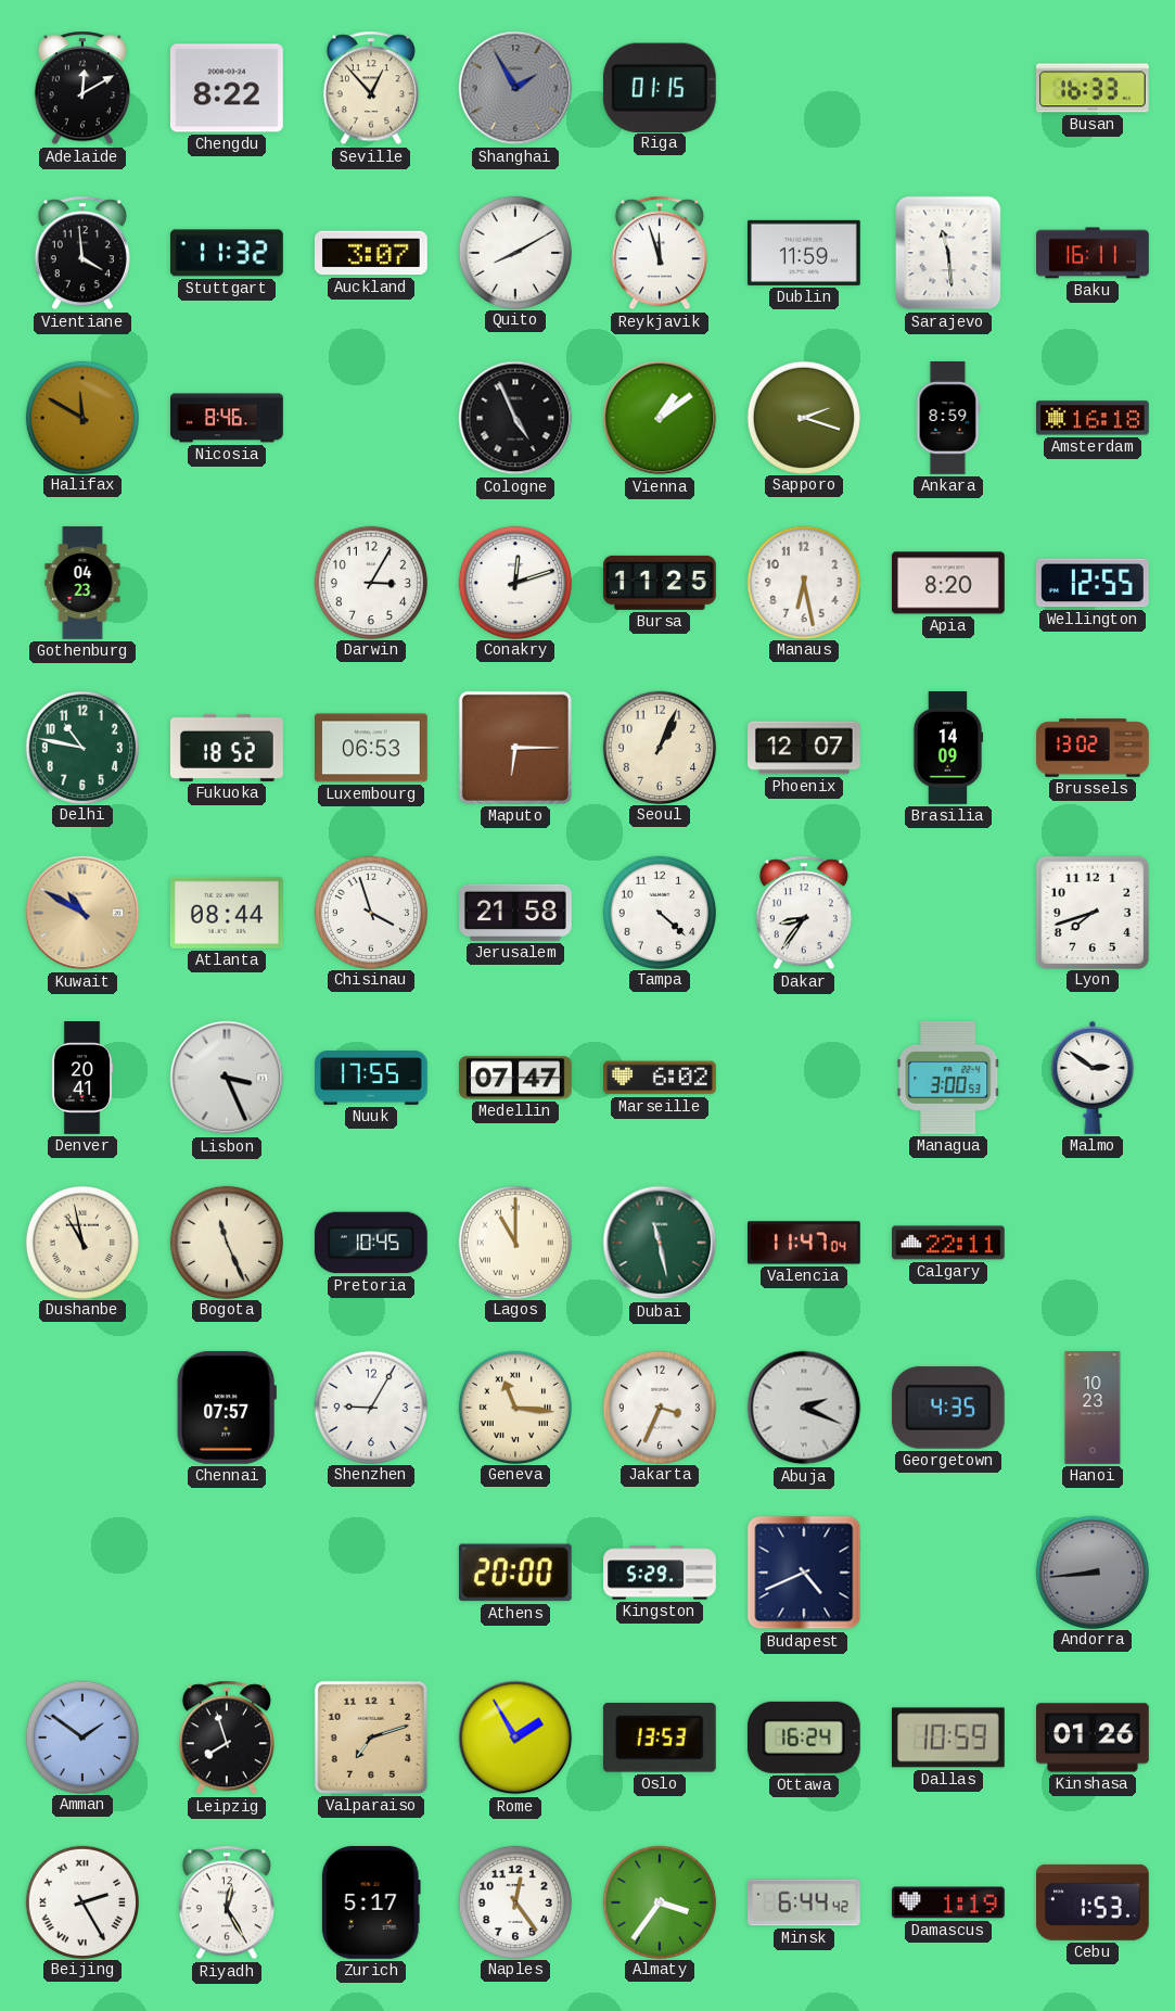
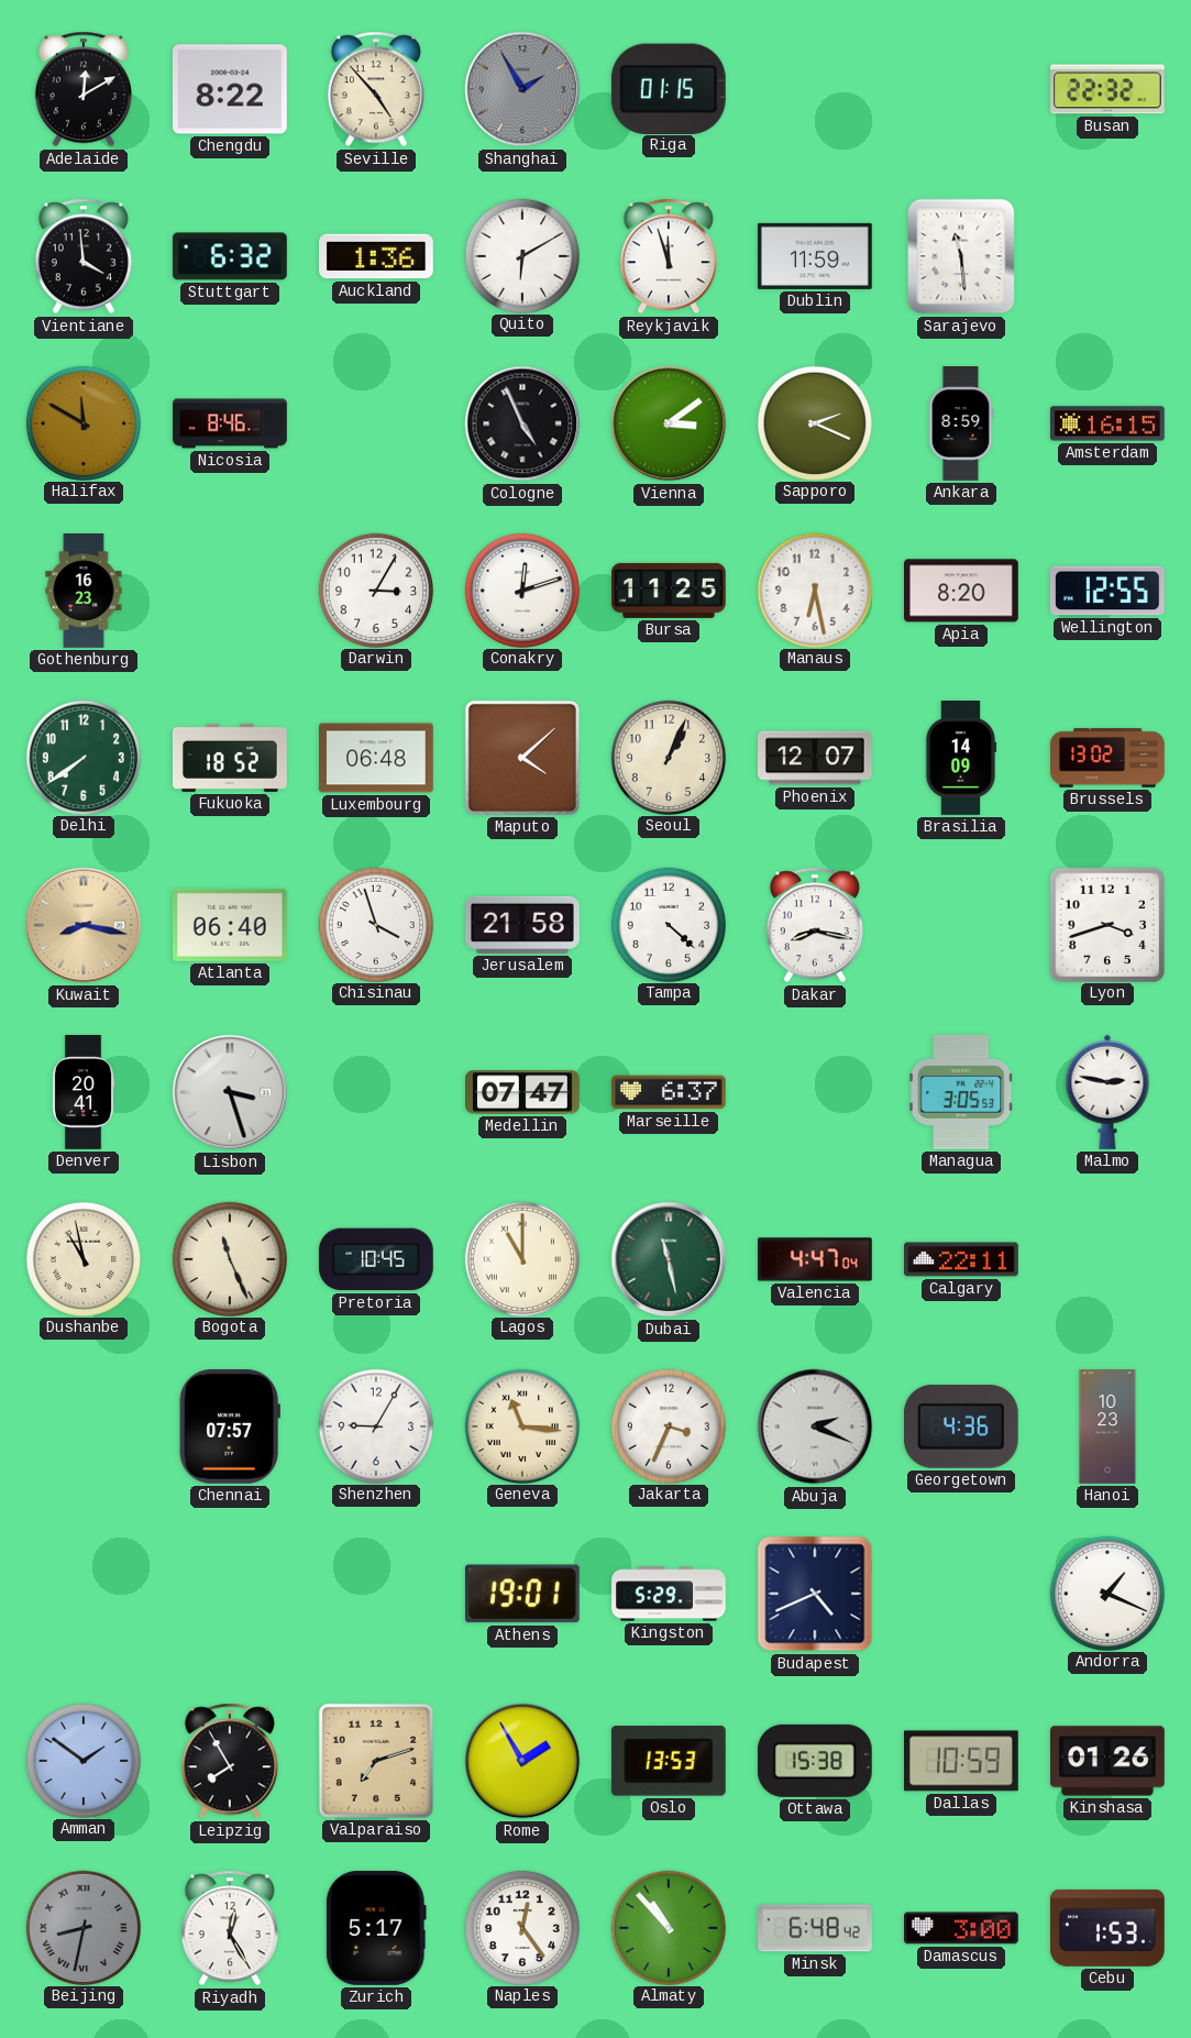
Seville: 12:53 -> 4:53
Busan: 16:33 -> 22:32
Stuttgart: 11:32 -> 6:32
Auckland: 3:07 -> 1:36
Quito: 8:10 -> 6:10
Baku: 16:11 -> none
Vienna: 1:09 -> 3:09
Sapporo: 2:18 -> 2:19
Amsterdam: 16:18 -> 16:15
Gothenburg: 04:23 -> 16:23
Delhi: 10:47 -> 7:39
Luxembourg: 06:53 -> 06:48
Maputo: 6:15 -> 4:08
Kuwait: 10:50 -> 8:17
Atlanta: 08:44 -> 06:40
Dakar: 8:36 -> 8:17
Lyon: 7:42 -> 3:42
Lisbon: 3:26 -> 3:27
Nuuk: 17:55 -> none
Marseille: 6:02 -> 6:37
Managua: 3:00 -> 3:05
Malmo: 2:51 -> 2:47
Valencia: 11:47 -> 4:47
Georgetown: 4:35 -> 4:36
Athens: 20:00 -> 19:01
Andorra: 8:44 -> 1:19
Andorra dial: grey -> white
Leipzig: 7:57 -> 7:55
Ottawa: 16:24 -> 15:38
Beijing: 2:25 -> 8:32
Beijing dial: white -> grey
Almaty: 3:36 -> 10:53
Minsk: 6:44 -> 6:48
Damascus: 1:19 -> 3:00
